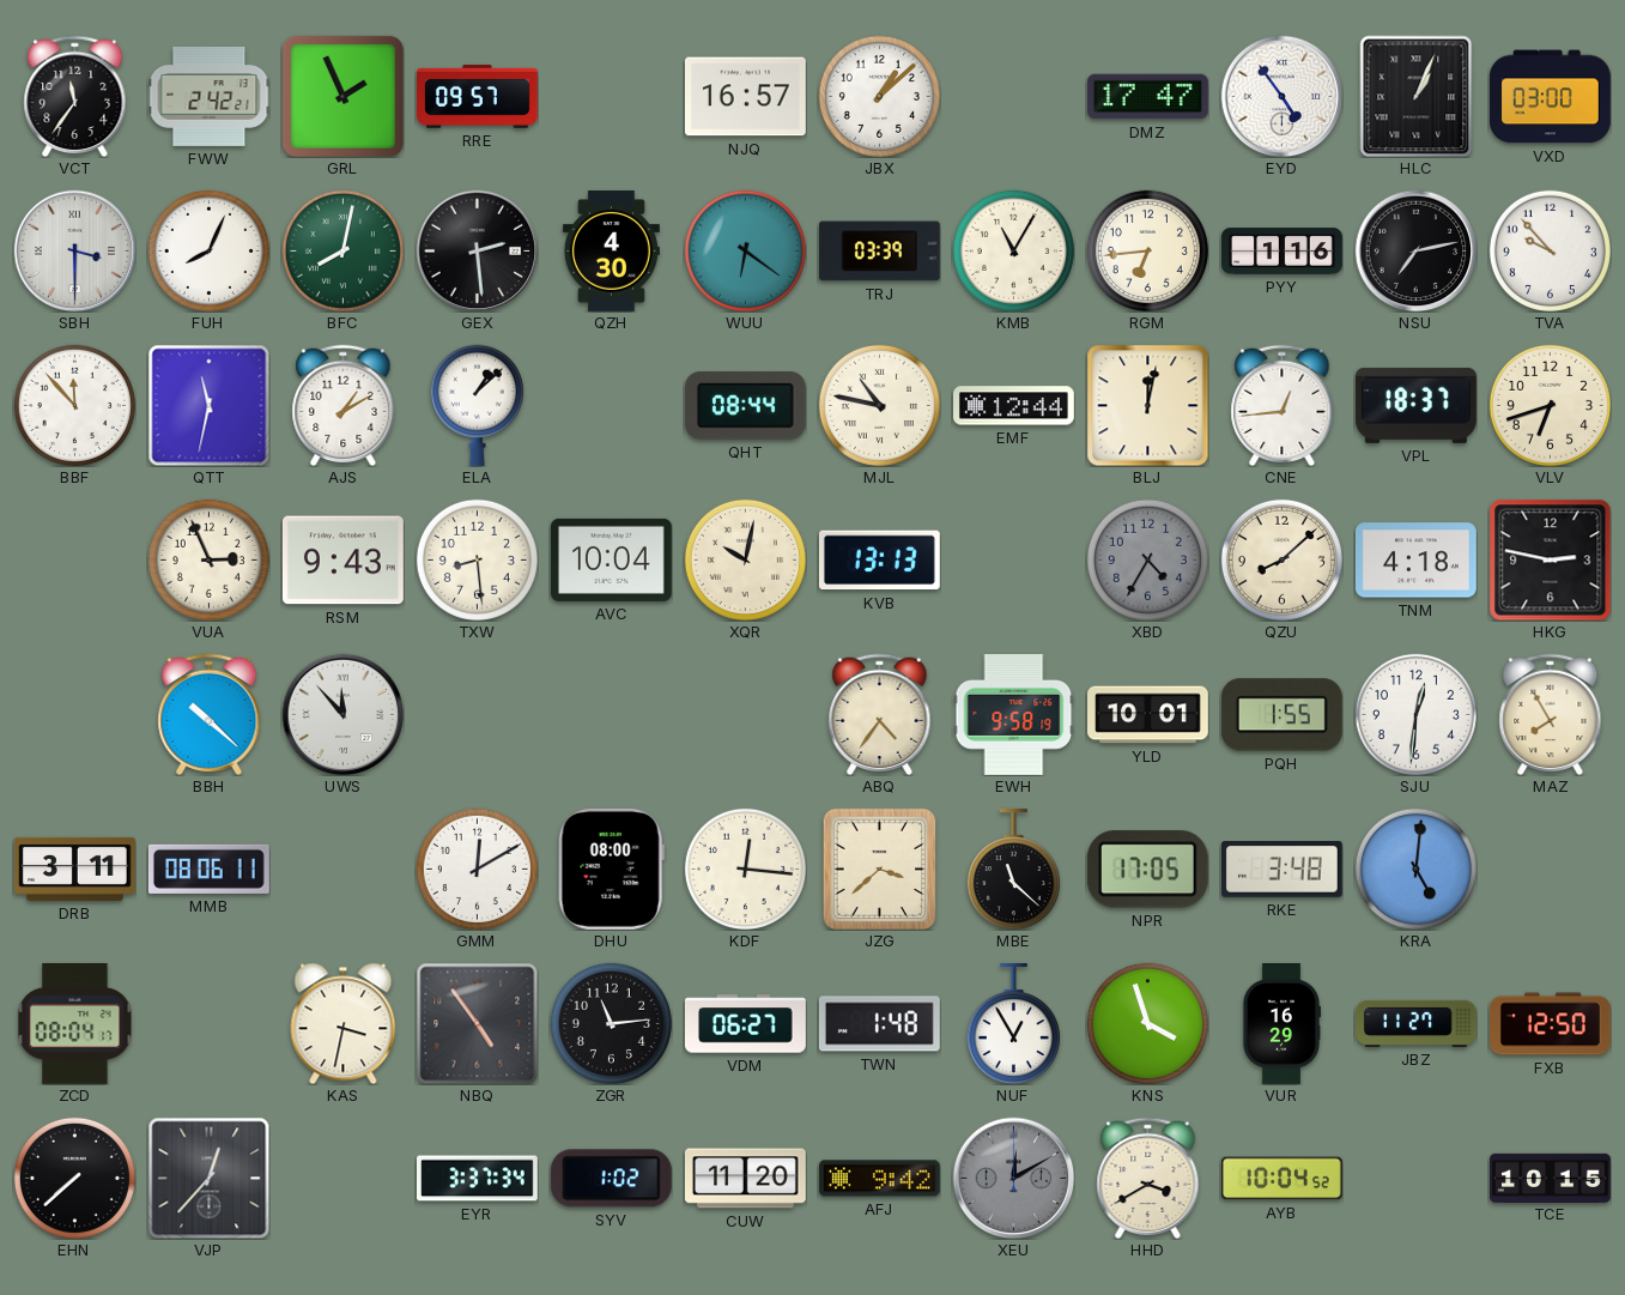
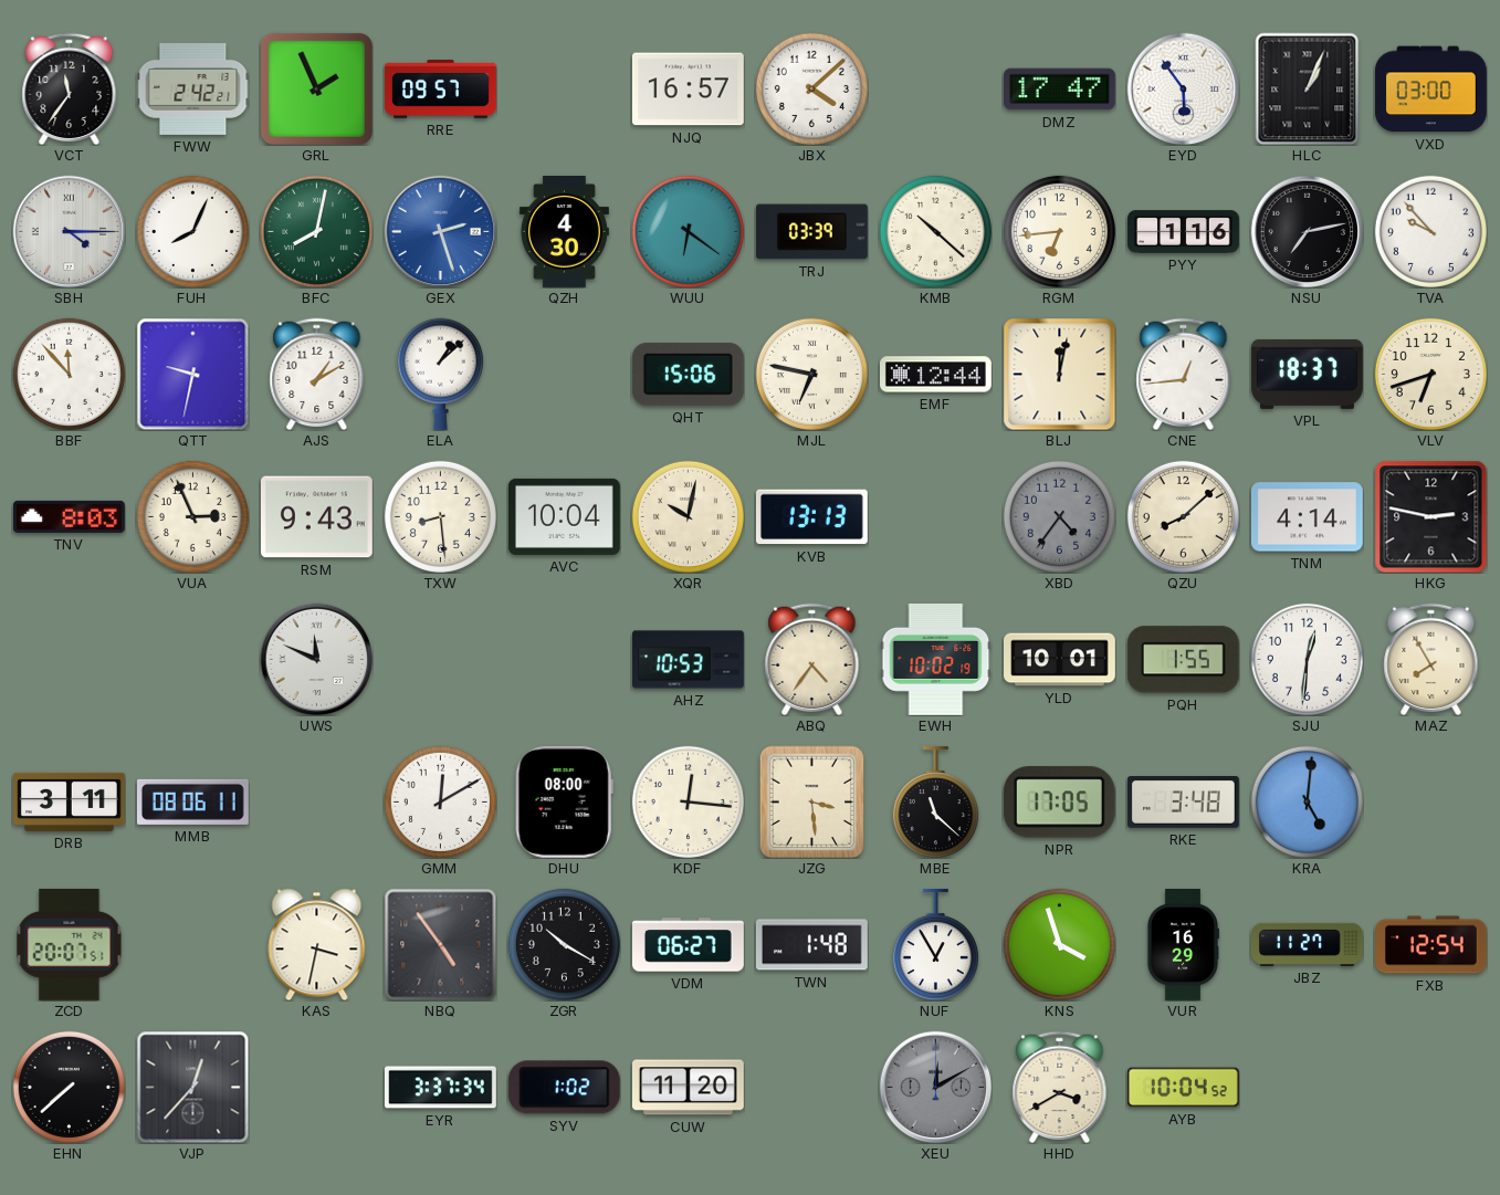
JBX: 1:08 -> 4:08
EYD: 4:54 -> 5:54
SBH: 3:30 -> 4:15
GEX: 2:29 -> 2:27
GEX dial: black -> blue
KMB: 11:05 -> 10:22
QTT: 11:32 -> 9:32
QHT: 08:44 -> 15:06
MJL: 10:47 -> 6:47
TNV: none -> 8:03
XBD: 4:35 -> 4:36
TNM: 4:18 -> 4:14
BBH: 10:22 -> none
UWS: 11:53 -> 11:49
AHZ: none -> 10:53
EWH: 9:58 -> 10:02
JZG: 3:38 -> 3:29
ZCD: 08:04 -> 20:07
ZGR: 11:14 -> 10:20
FXB: 12:50 -> 12:54
AFJ: 9:42 -> none
TCE: 10:15 -> none
